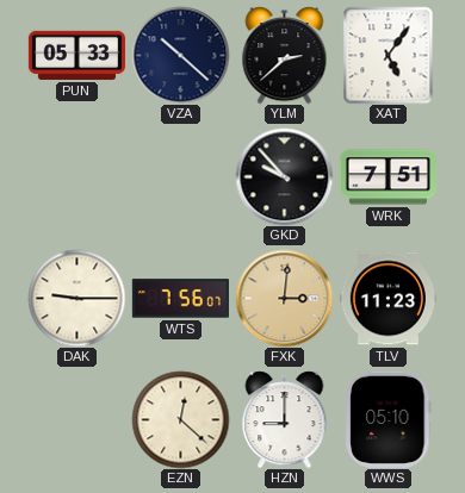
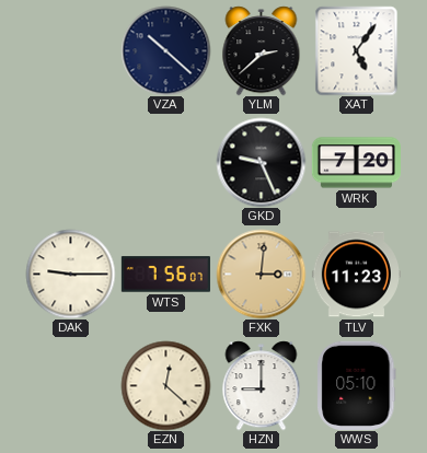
PUN: 05:33 -> none
GKD: 9:53 -> 9:26
WRK: 7:51 -> 7:20
